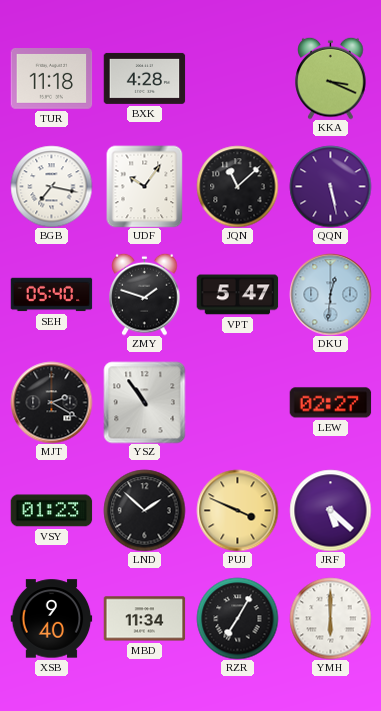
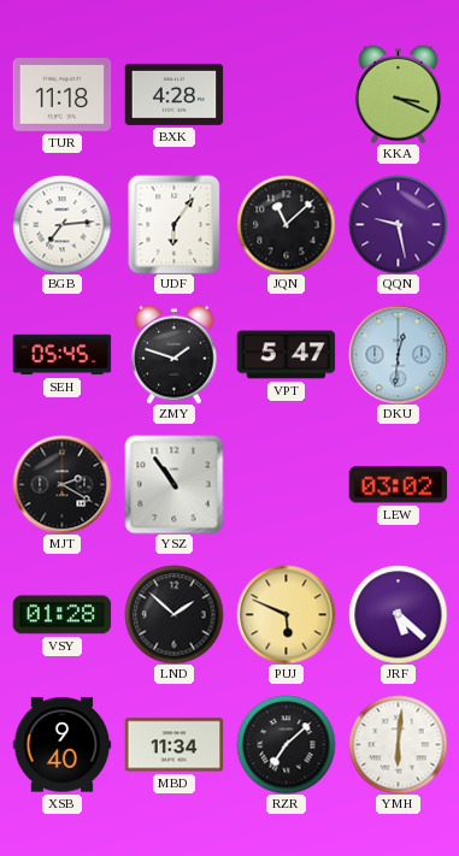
BGB: 7:17 -> 7:14
UDF: 10:06 -> 6:06
QQN: 5:28 -> 9:28
SEH: 05:40 -> 05:45
LEW: 02:27 -> 03:02
VSY: 01:23 -> 01:28
PUJ: 3:49 -> 5:49
RZR: 7:05 -> 7:08
YMH: 6:00 -> 6:01
